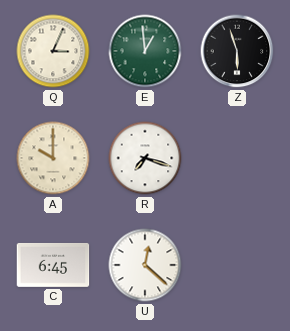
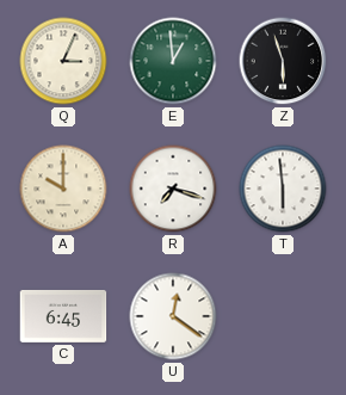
T: none -> 5:59
U: 12:22 -> 12:21
